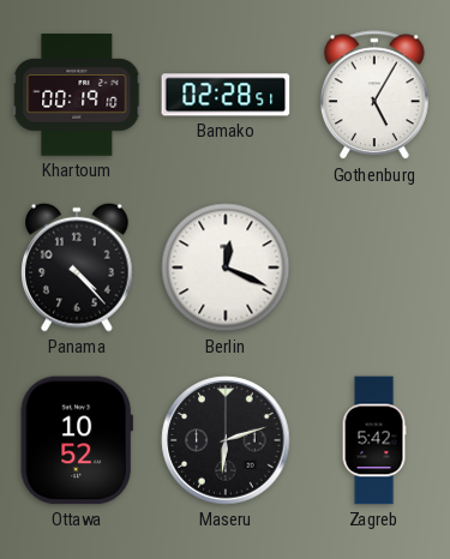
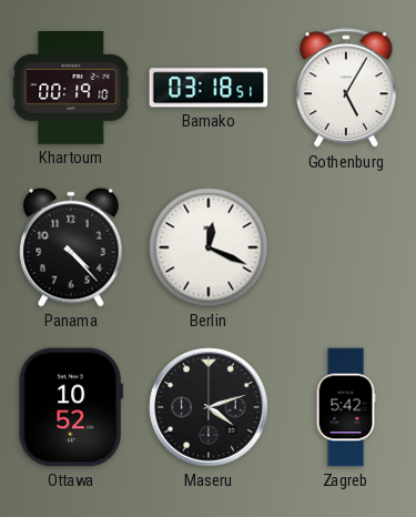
Bamako: 02:28 -> 03:18
Maseru: 6:12 -> 4:12
